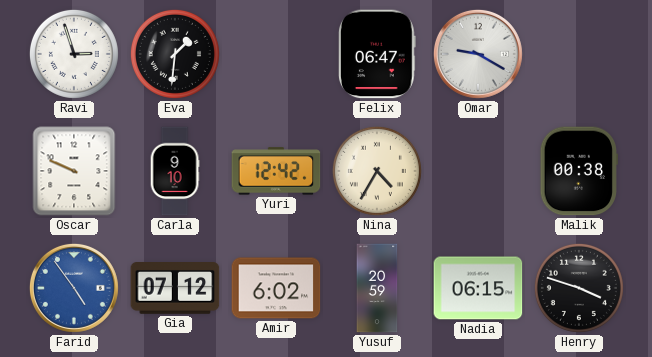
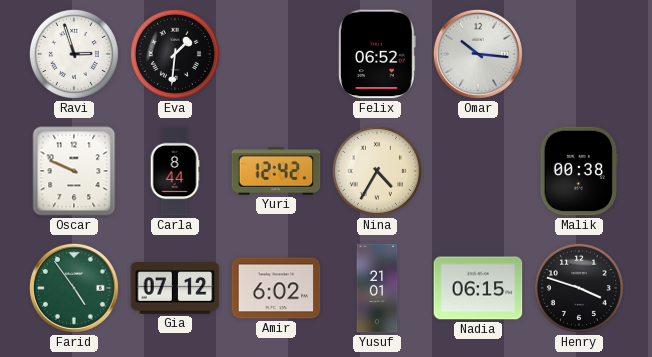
Felix: 06:47 -> 06:52
Omar: 9:20 -> 10:16
Carla: 9:10 -> 8:44
Farid dial: blue -> green
Yusuf: 20:59 -> 21:01
